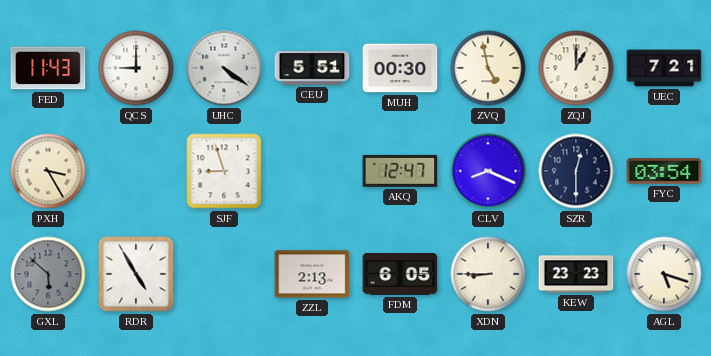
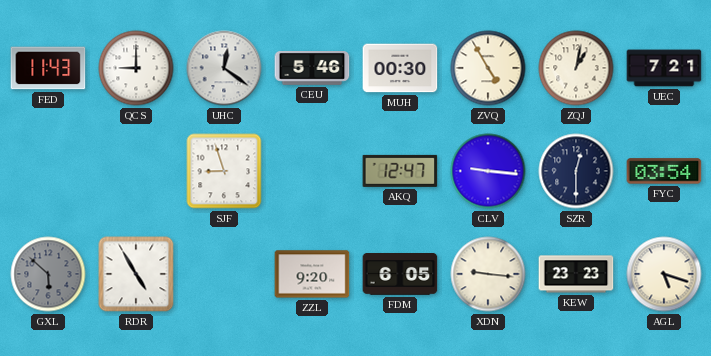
UHC: 4:21 -> 12:21
CEU: 5:51 -> 5:46
ZVQ: 4:58 -> 4:55
ZQJ: 1:00 -> 1:02
PXH: 3:25 -> none
CLV: 8:19 -> 9:16
ZZL: 2:13 -> 9:20
XDN: 8:45 -> 9:16
